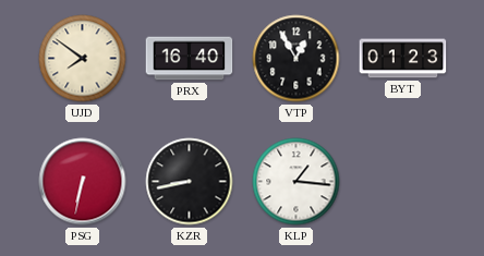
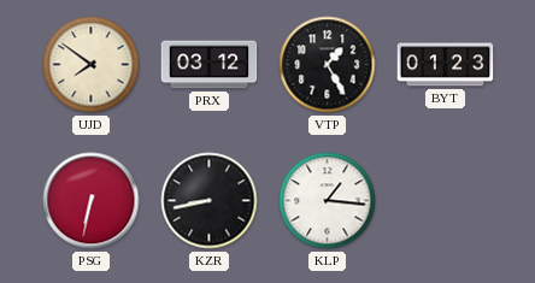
PRX: 16:40 -> 03:12
VTP: 12:55 -> 1:25
